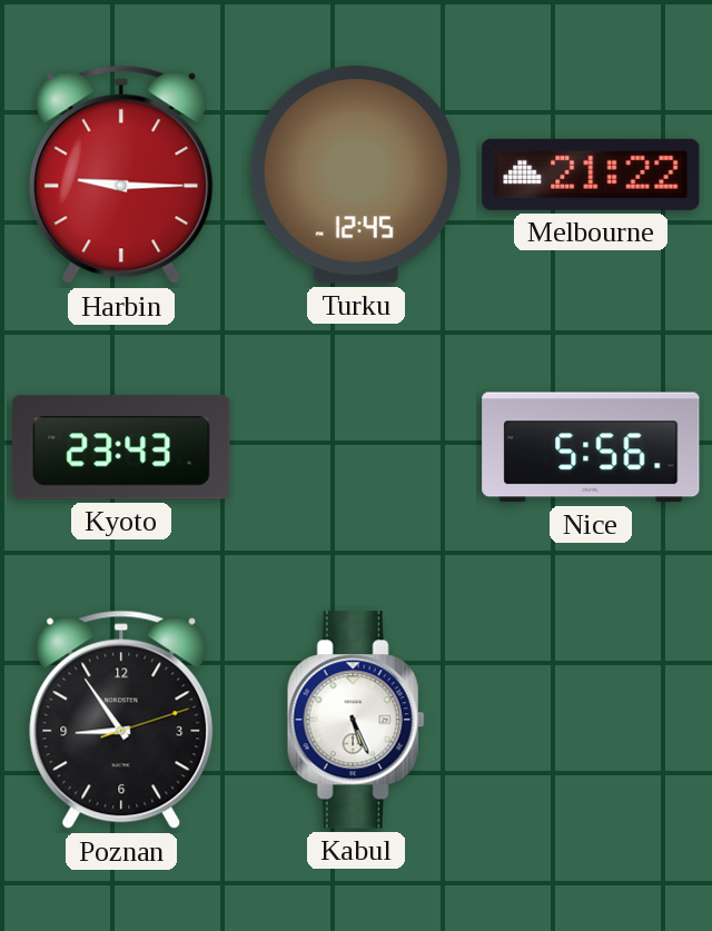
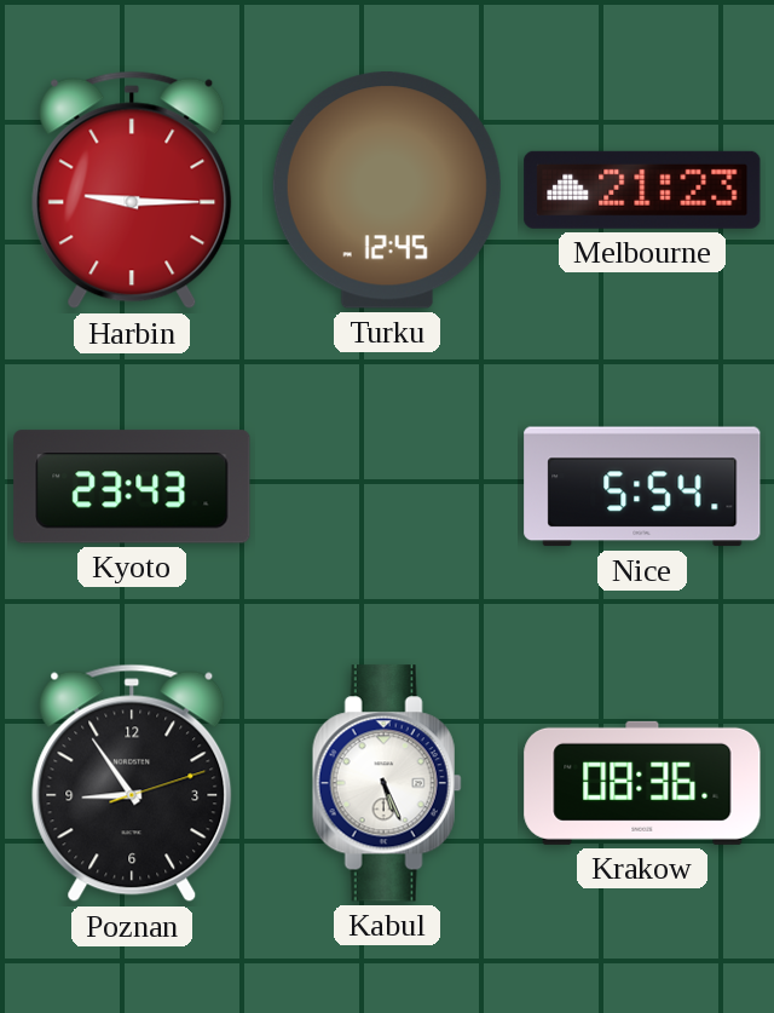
Melbourne: 21:22 -> 21:23
Nice: 5:56 -> 5:54
Krakow: none -> 08:36
